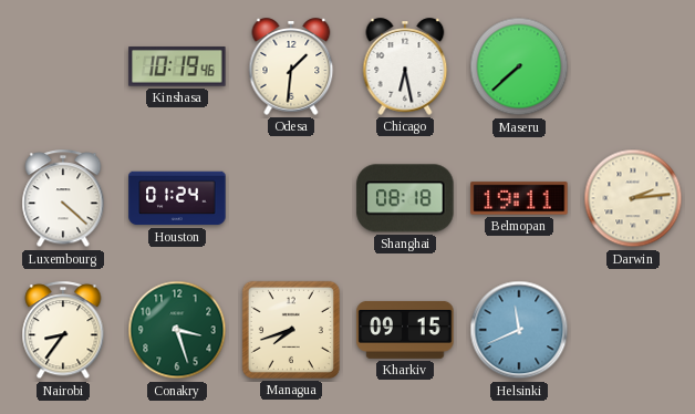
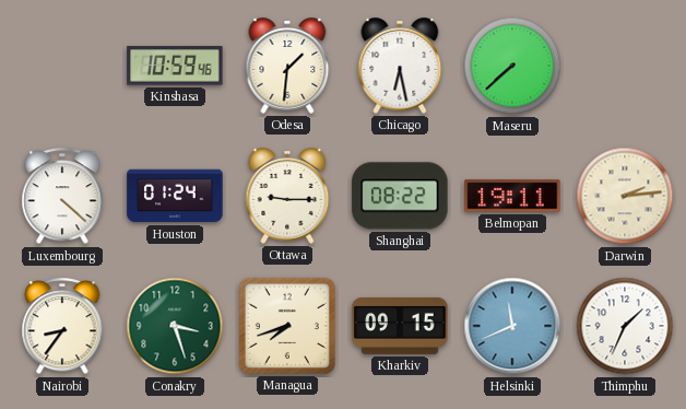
Kinshasa: 10:19 -> 10:59
Ottawa: none -> 9:15
Shanghai: 08:18 -> 08:22
Thimphu: none -> 1:34
